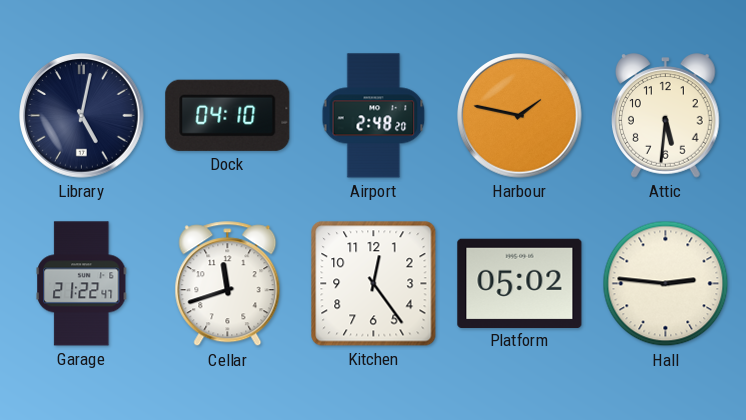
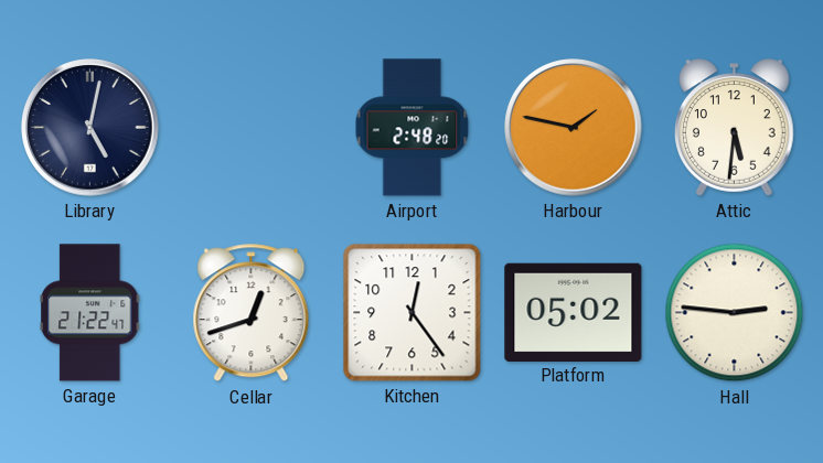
Dock: 04:10 -> none
Cellar: 11:42 -> 12:42
